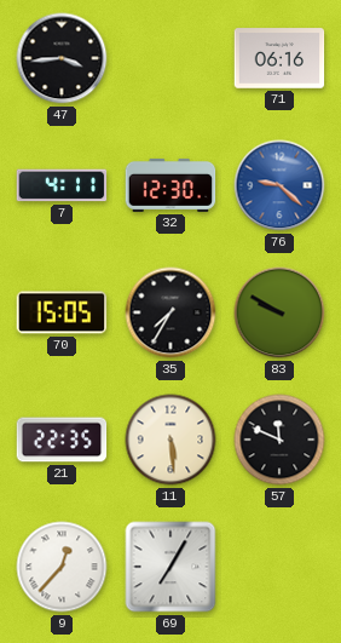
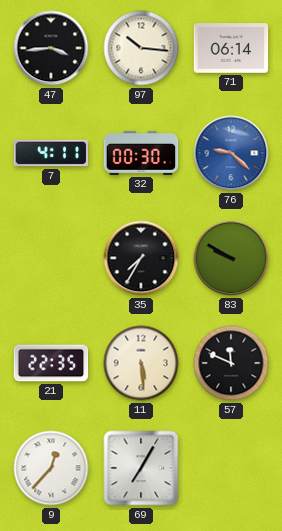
97: none -> 10:16
71: 06:16 -> 06:14
32: 12:30 -> 00:30
70: 15:05 -> none
